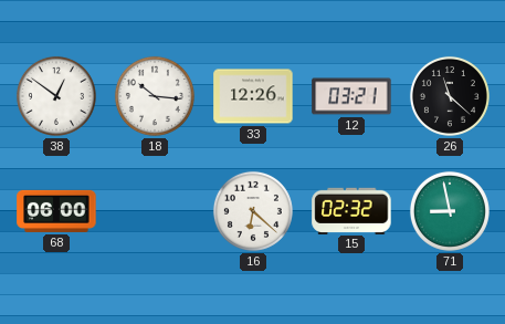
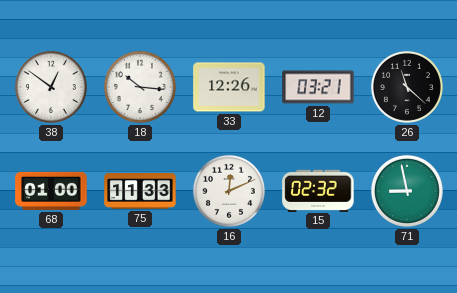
68: 06:00 -> 01:00
75: none -> 11:33
16: 6:22 -> 12:11
